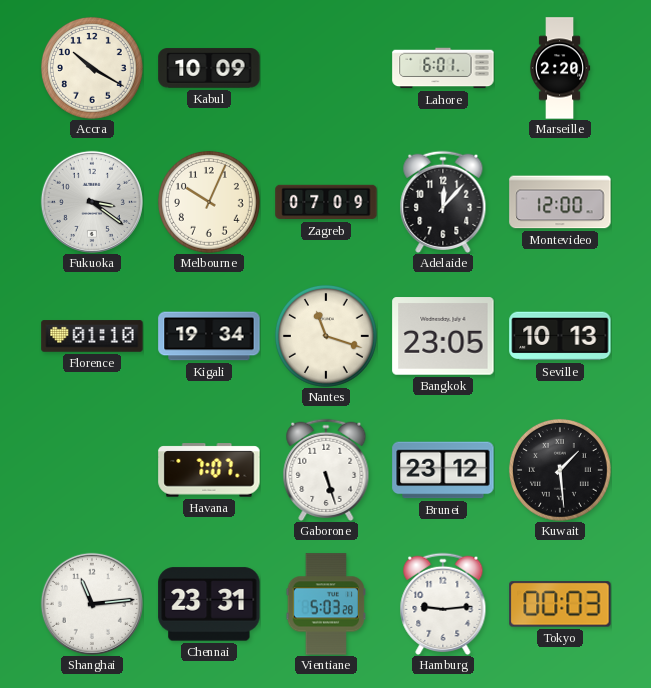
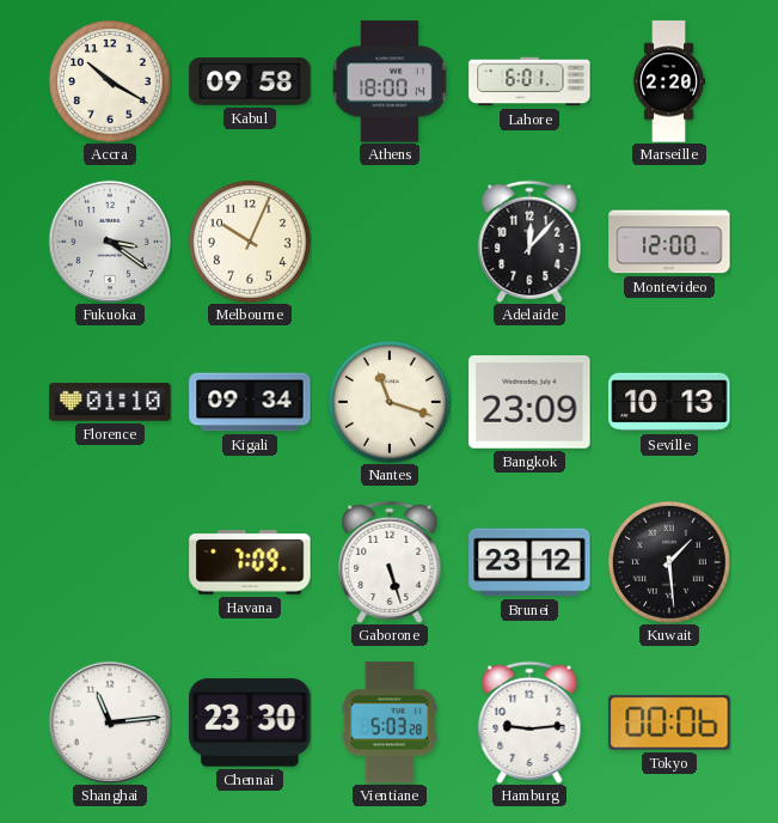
Kabul: 10:09 -> 09:58
Athens: none -> 18:00
Zagreb: 07:09 -> none
Kigali: 19:34 -> 09:34
Bangkok: 23:05 -> 23:09
Havana: 7:07 -> 7:09
Chennai: 23:31 -> 23:30
Tokyo: 00:03 -> 00:06
